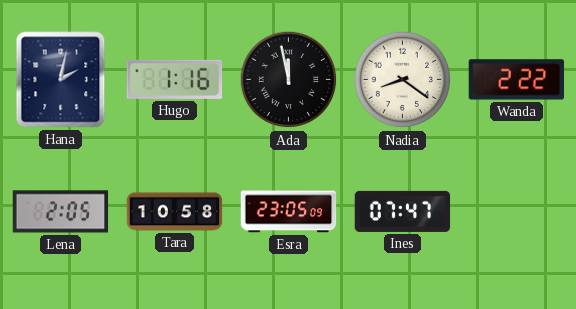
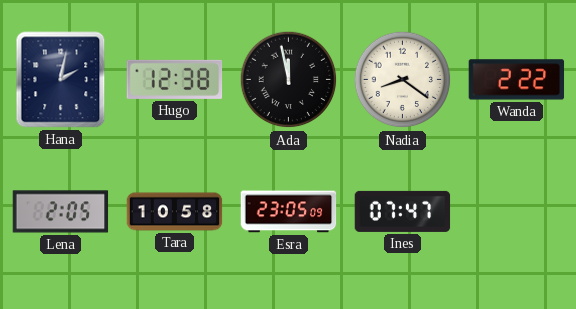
Hugo: 1:16 -> 12:38
